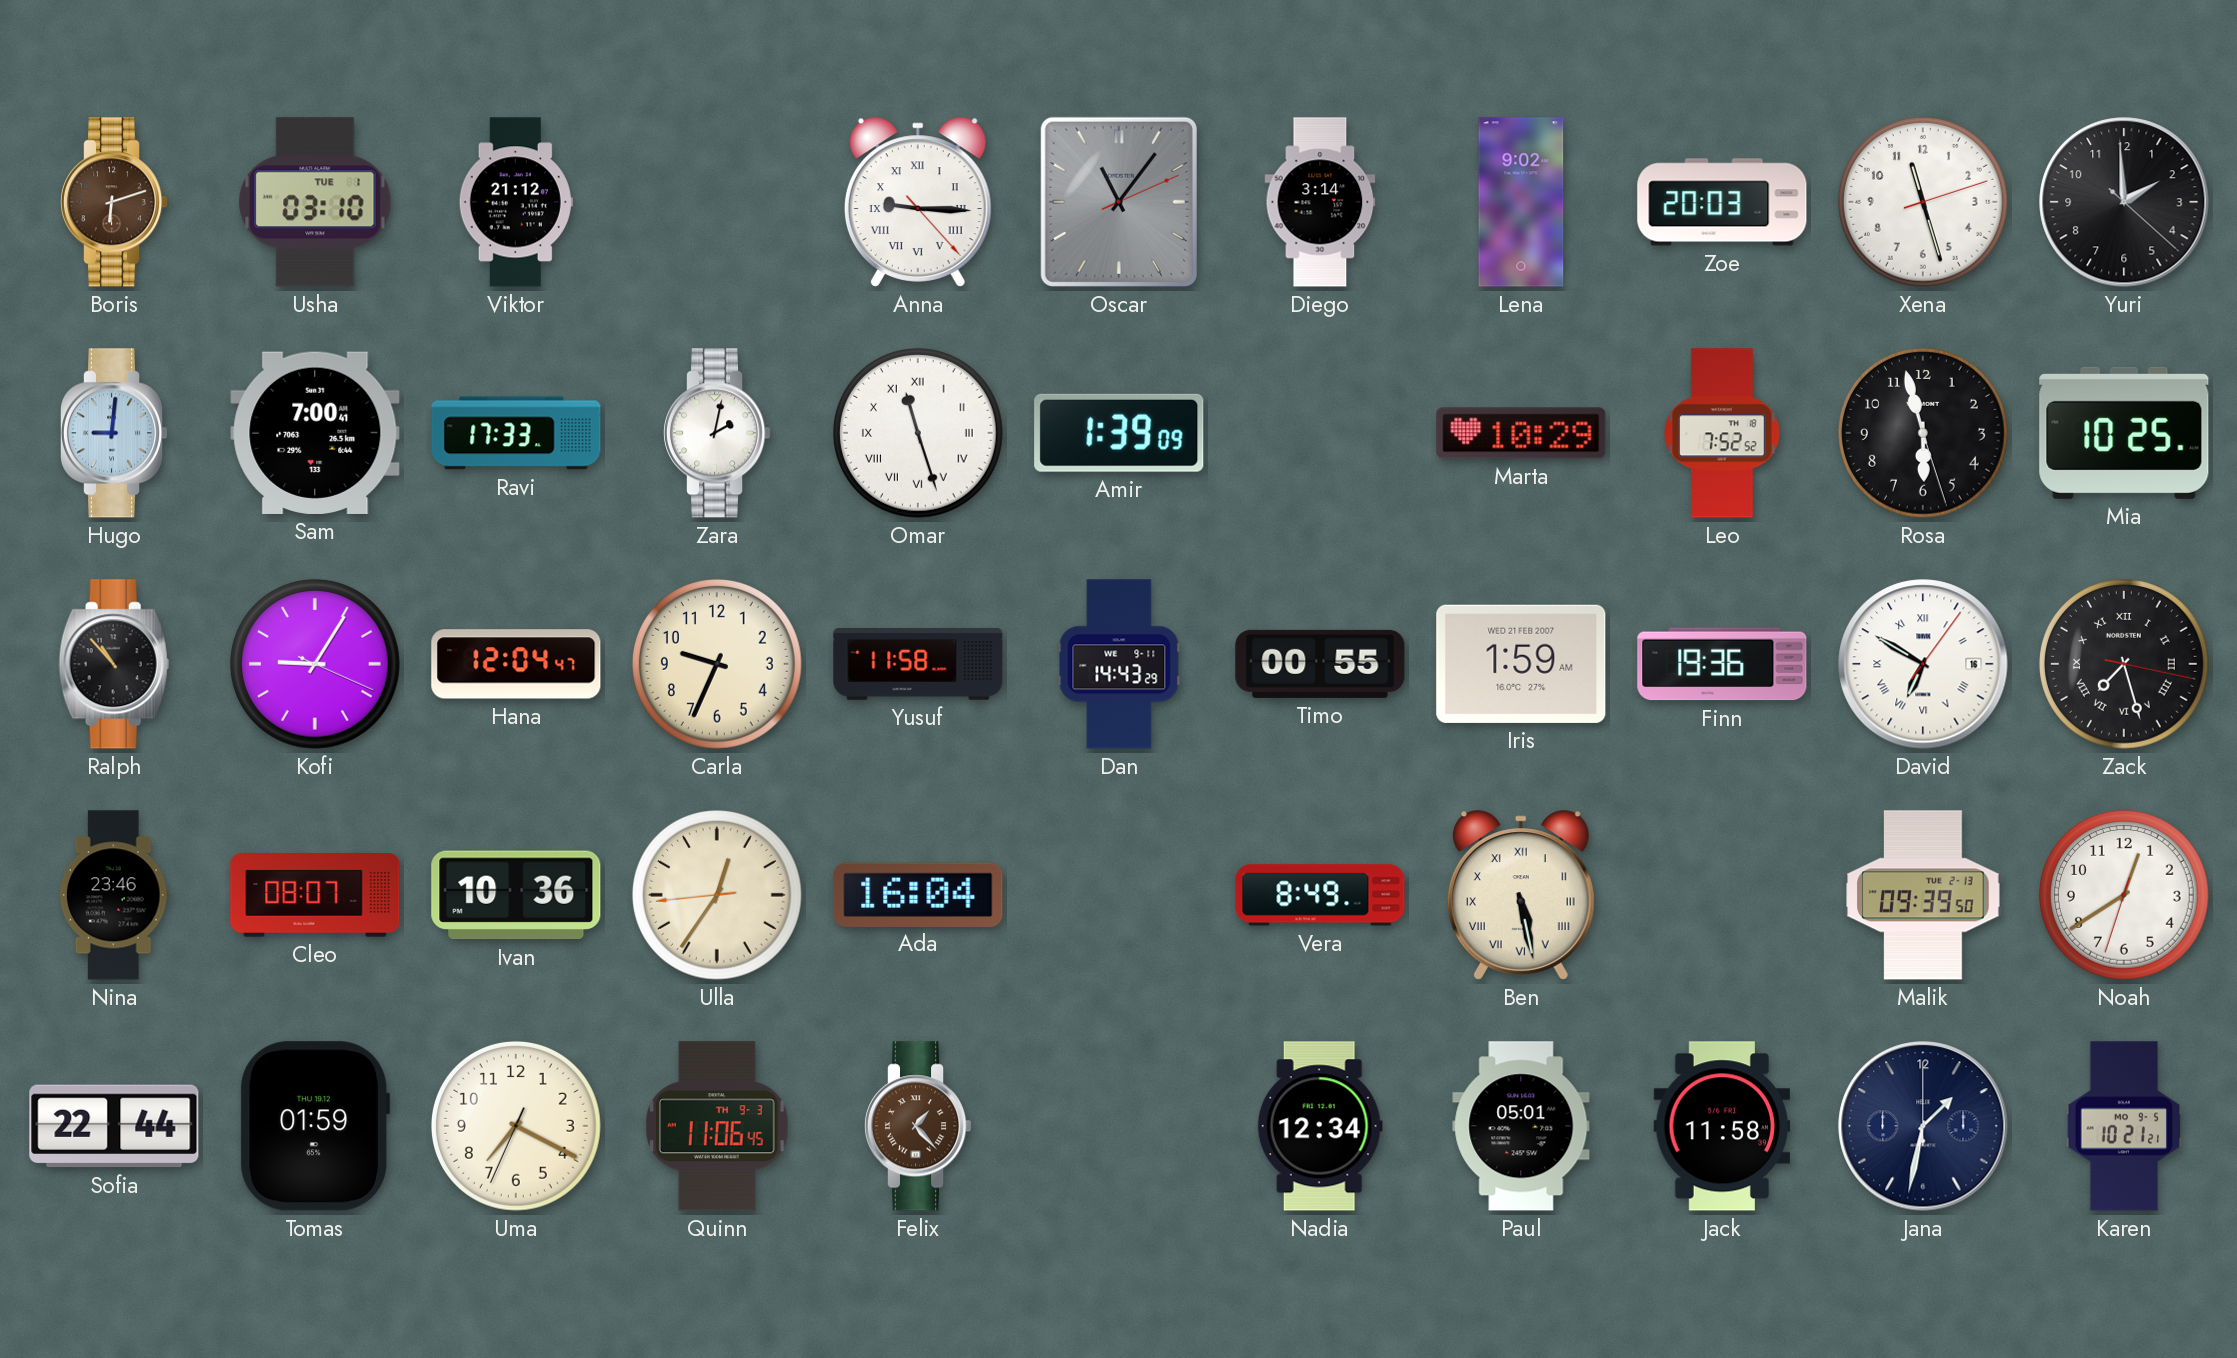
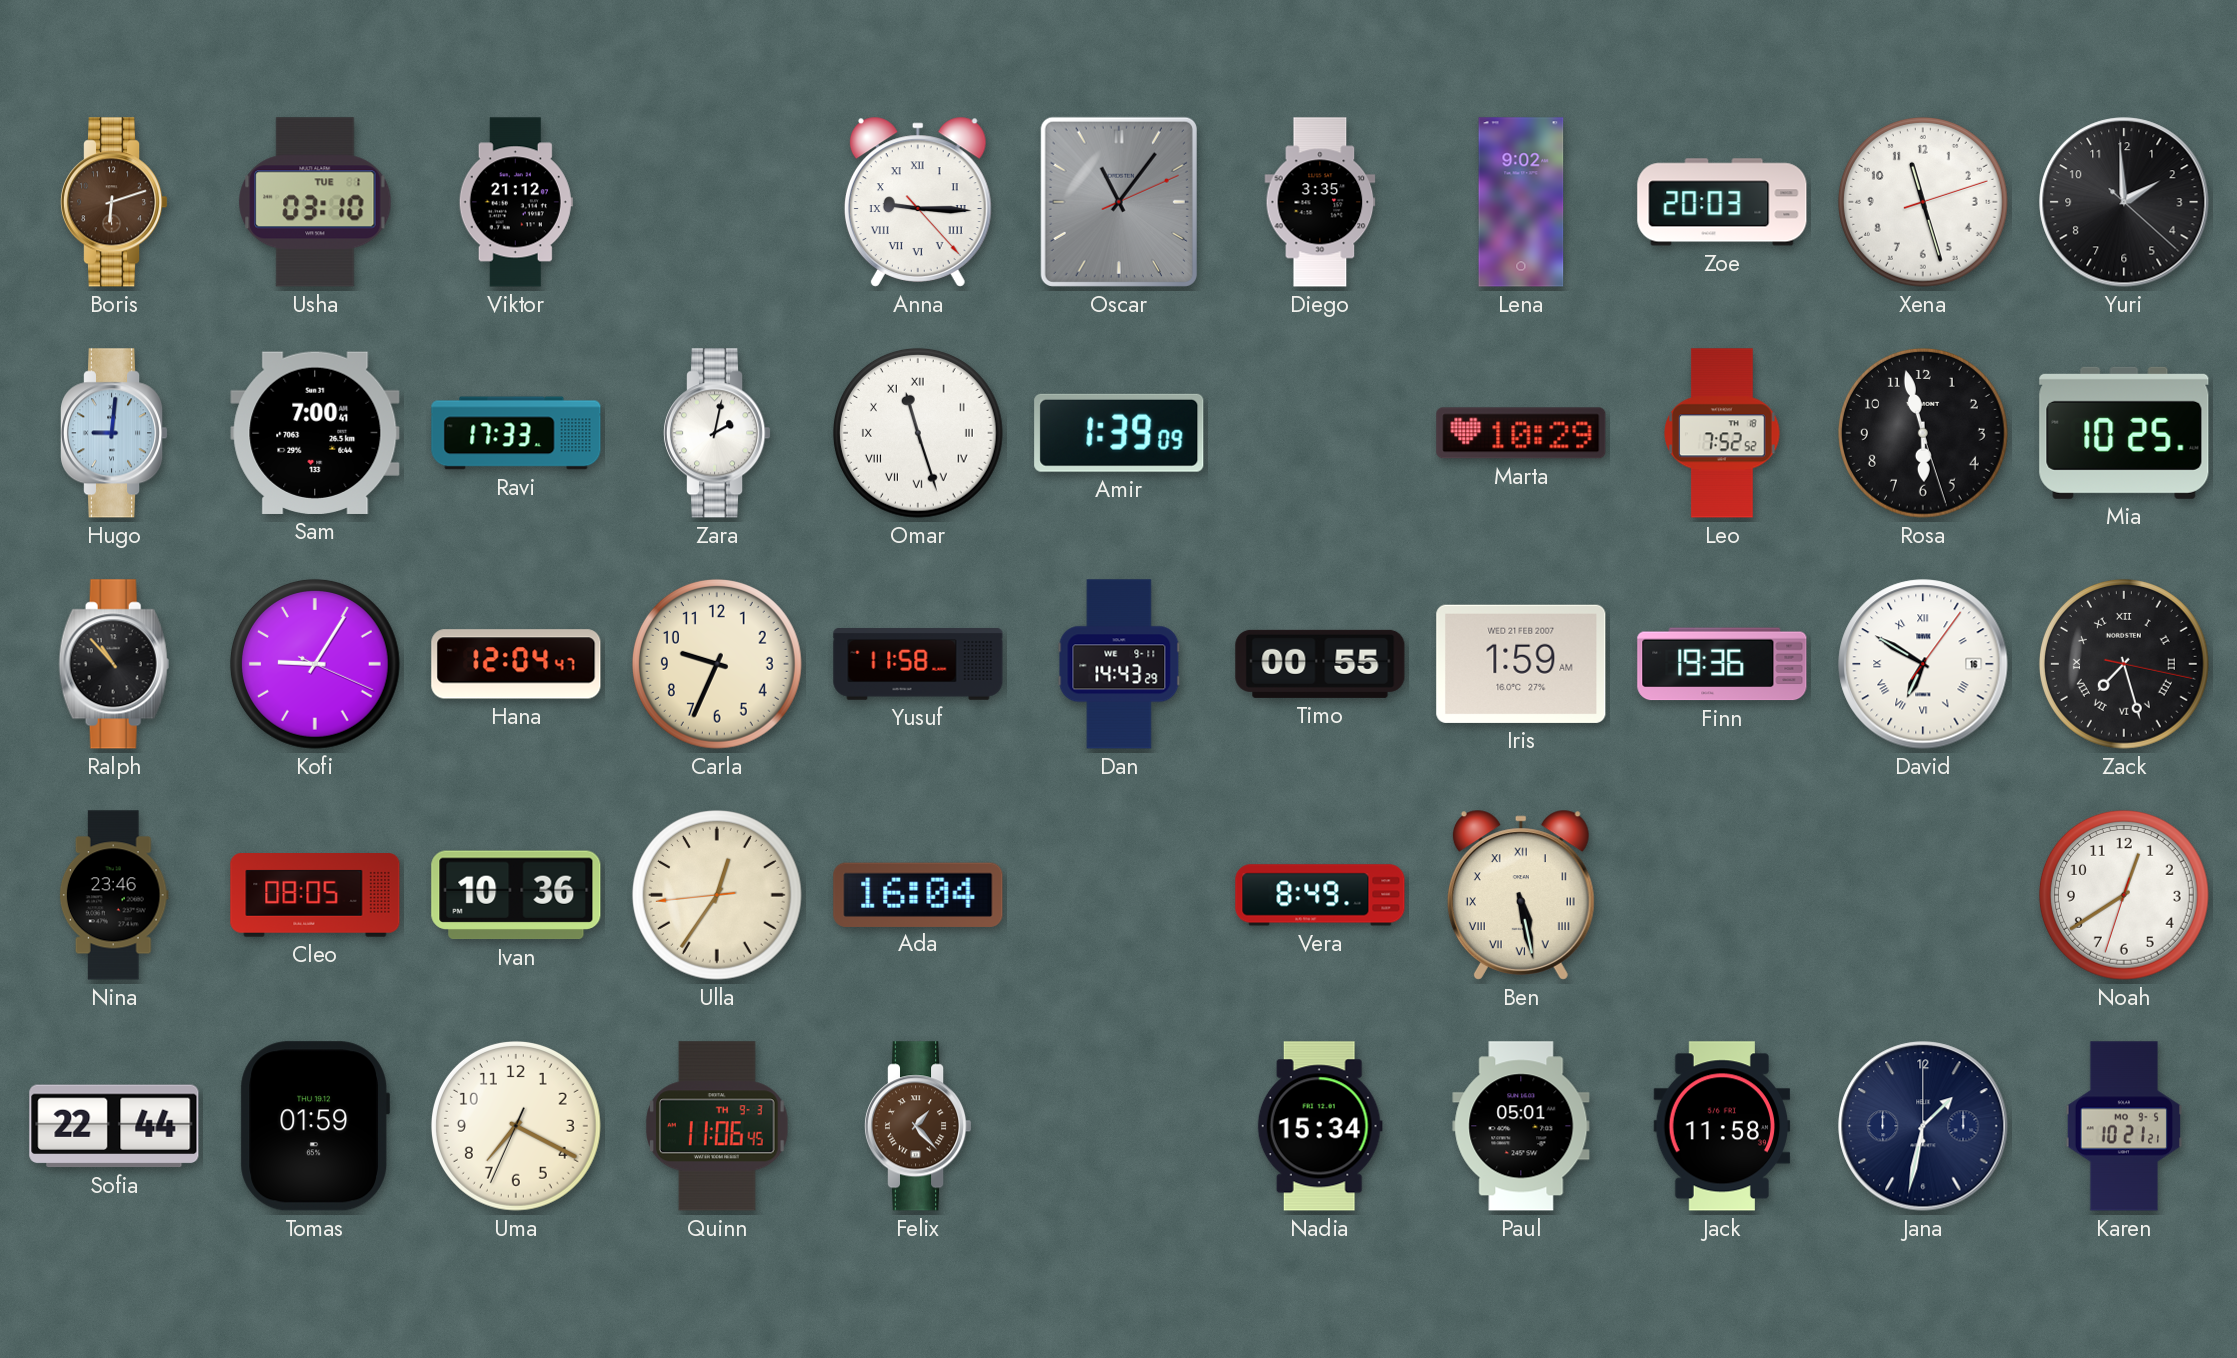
Diego: 3:14 -> 3:35
Cleo: 08:07 -> 08:05
Malik: 09:39 -> none
Nadia: 12:34 -> 15:34
